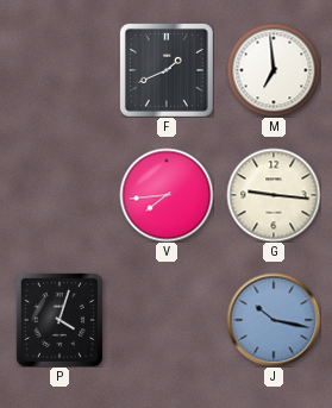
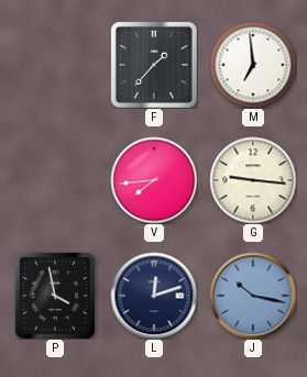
F: 1:41 -> 1:37
P: 4:03 -> 3:58
L: none -> 12:12
